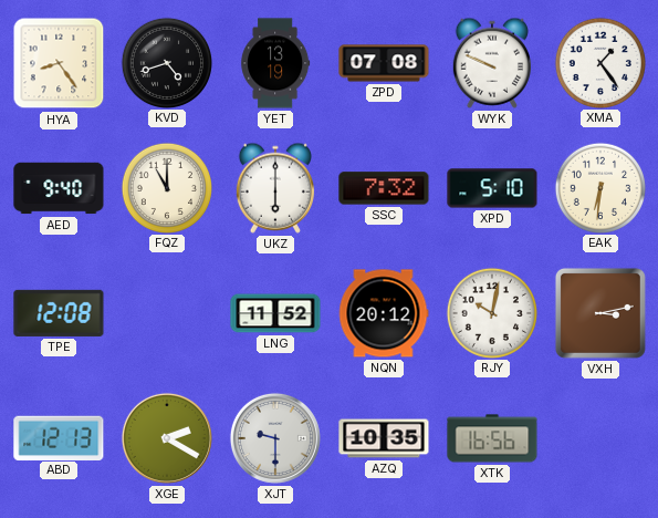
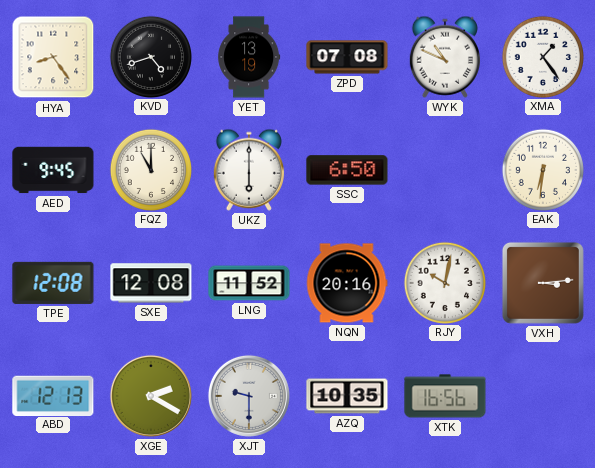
WYK: 9:49 -> 10:49
AED: 9:40 -> 9:45
SSC: 7:32 -> 6:50
XPD: 5:10 -> none
SXE: none -> 12:08
NQN: 20:12 -> 20:16
VXH: 3:13 -> 3:14
